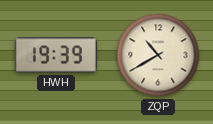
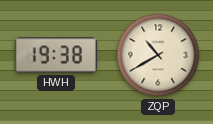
HWH: 19:39 -> 19:38
